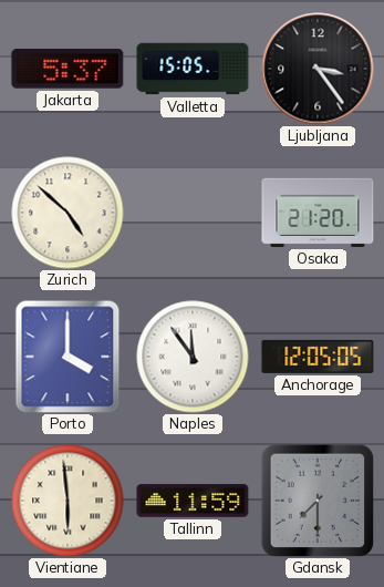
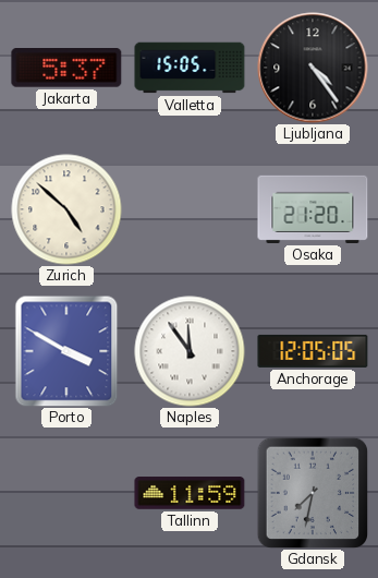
Ljubljana: 3:24 -> 4:24
Porto: 4:00 -> 3:50
Vientiane: 5:59 -> none
Gdansk: 7:30 -> 7:32
